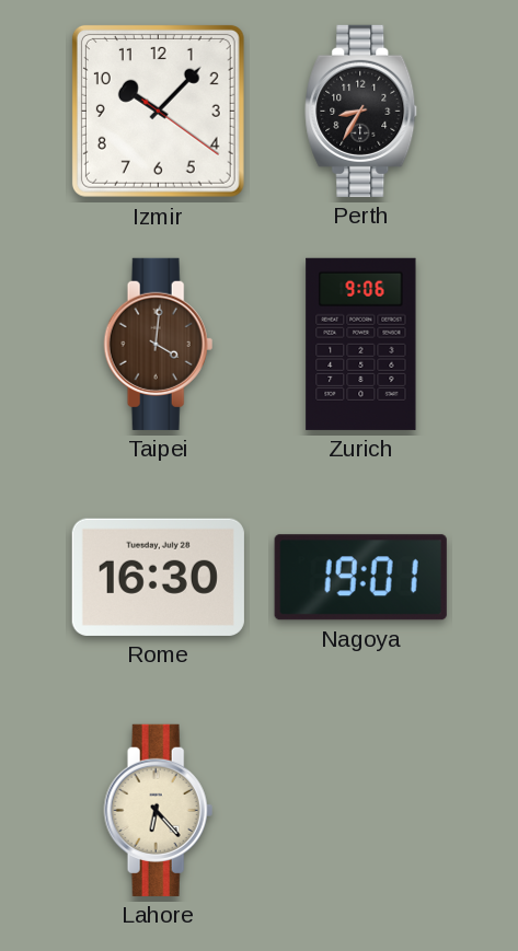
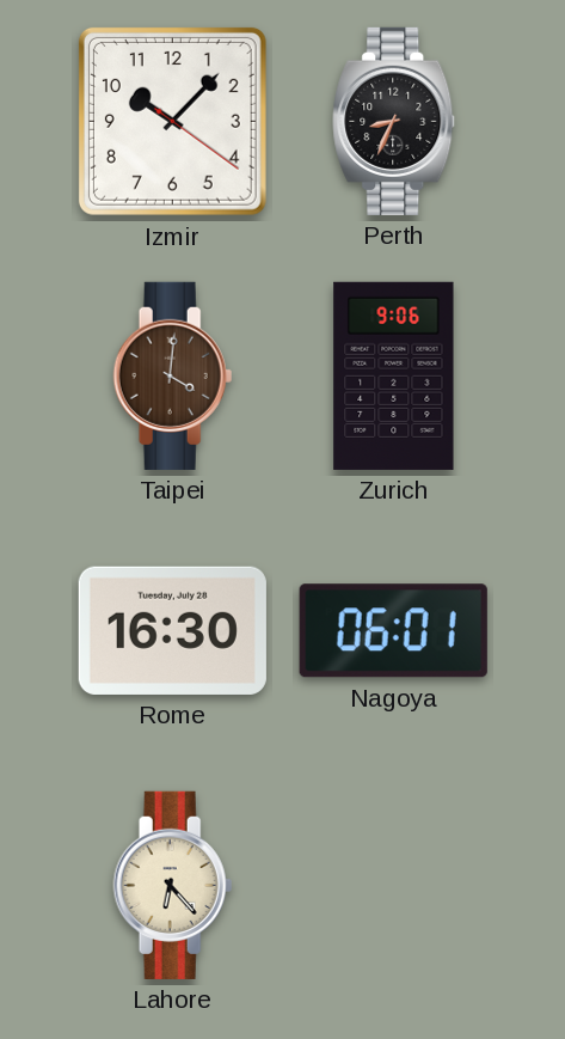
Perth: 8:35 -> 8:34
Nagoya: 19:01 -> 06:01
